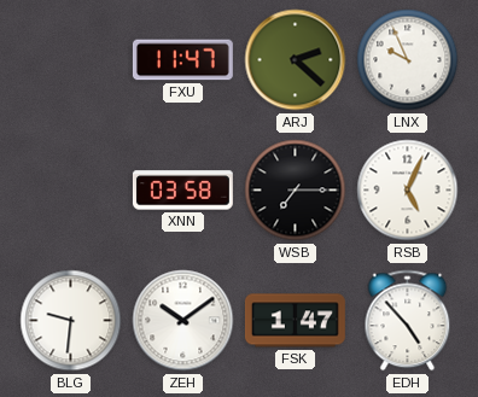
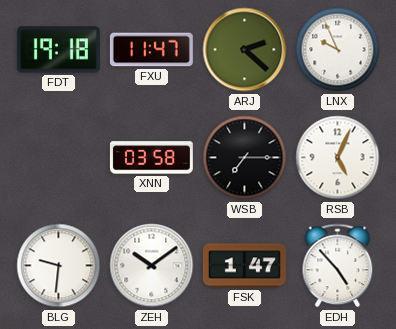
FDT: none -> 19:18
